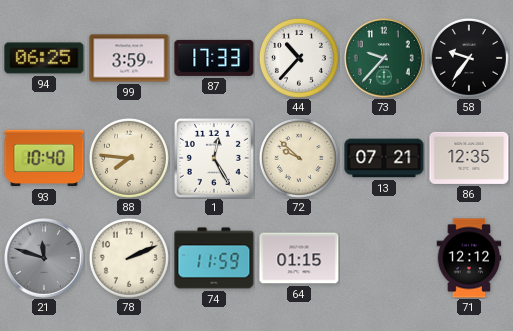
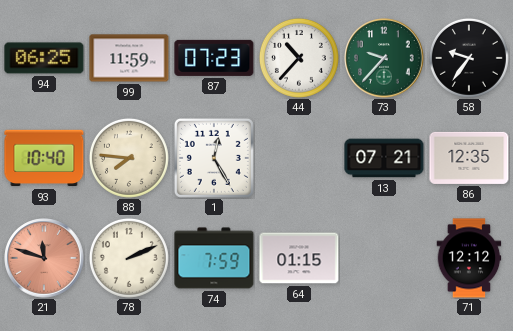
99: 3:59 -> 11:59
87: 17:33 -> 07:23
72: 9:52 -> none
21 dial: grey -> salmon
74: 11:59 -> 7:59
